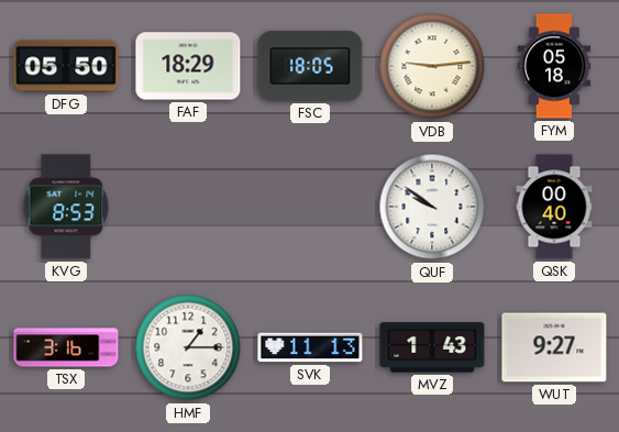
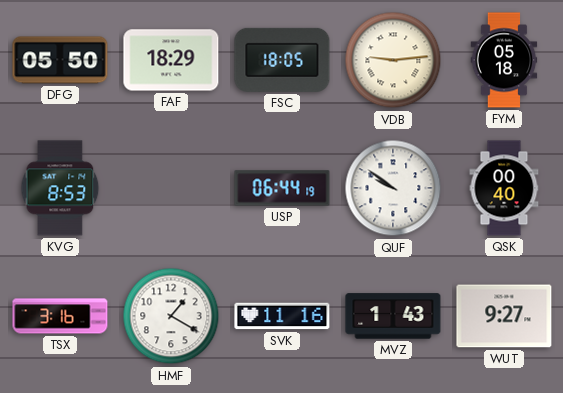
USP: none -> 06:44
HMF: 1:15 -> 1:20
SVK: 11:13 -> 11:16
